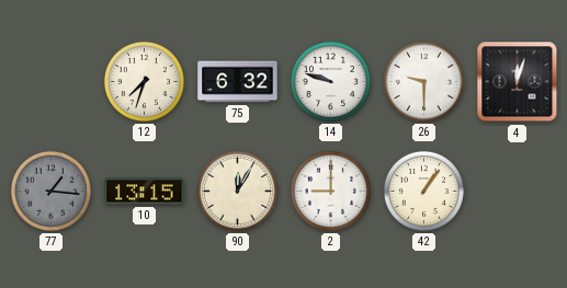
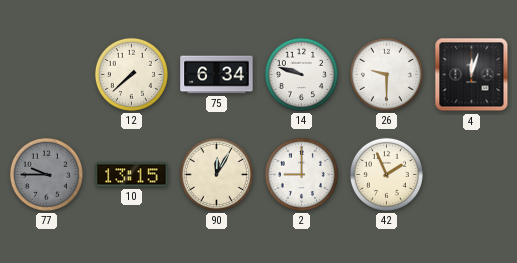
12: 7:33 -> 7:38
75: 6:32 -> 6:34
77: 1:16 -> 9:45
42: 1:06 -> 1:56
